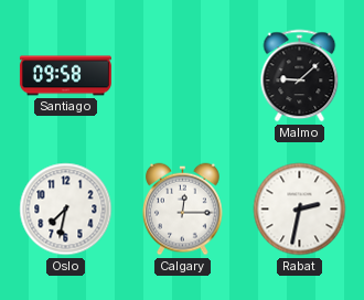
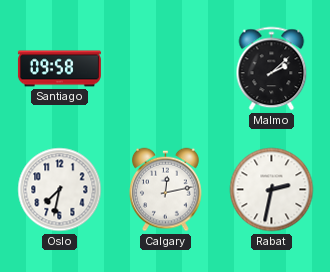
Malmo: 9:08 -> 2:08
Calgary: 12:15 -> 12:13
